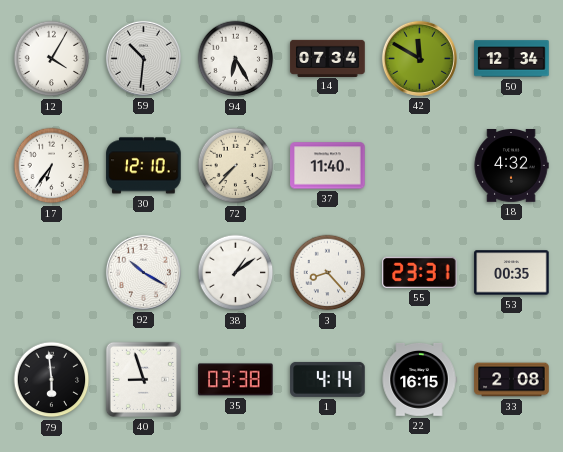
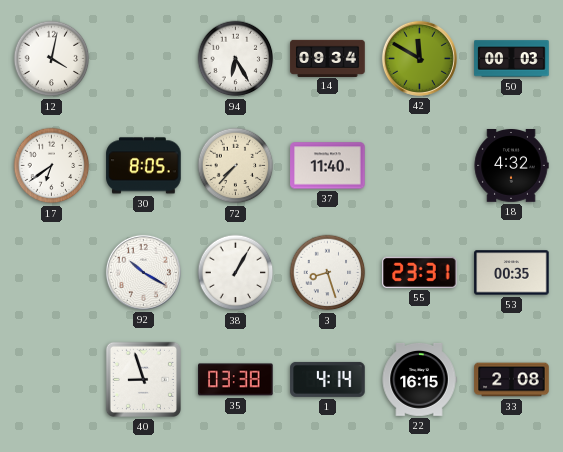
12: 4:05 -> 4:02
59: 10:31 -> none
14: 07:34 -> 09:34
50: 12:34 -> 00:03
17: 6:36 -> 6:39
30: 12:10 -> 8:05
38: 1:09 -> 1:05
3: 8:23 -> 8:27
79: 5:59 -> none
